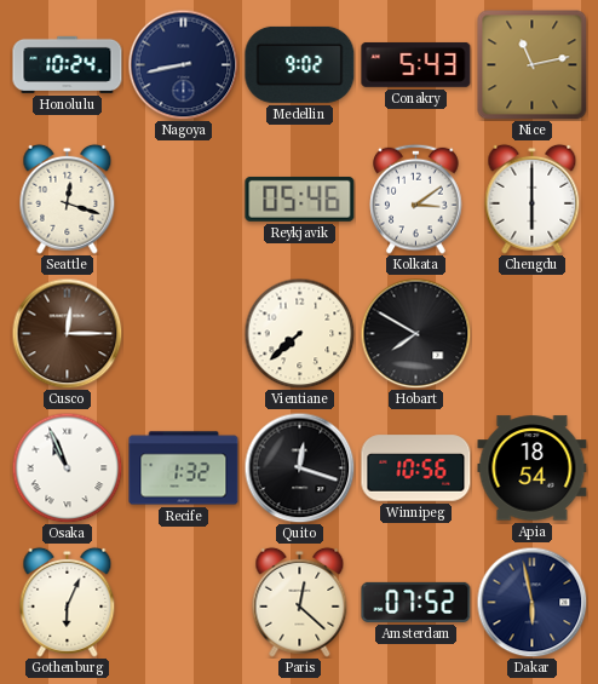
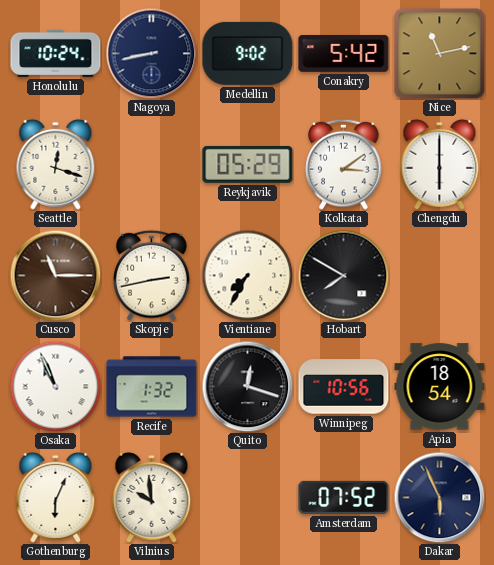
Conakry: 5:43 -> 5:42
Reykjavik: 05:46 -> 05:29
Cusco: 12:15 -> 11:15
Skopje: none -> 2:43
Vientiane: 7:38 -> 7:35
Vilnius: none -> 9:59
Paris: 12:22 -> none
Dakar: 5:58 -> 5:56
